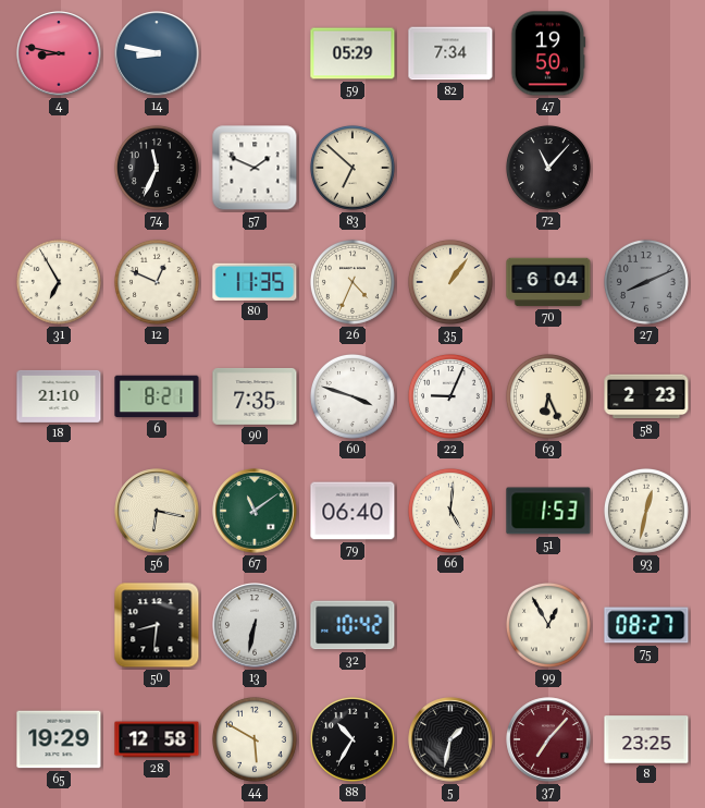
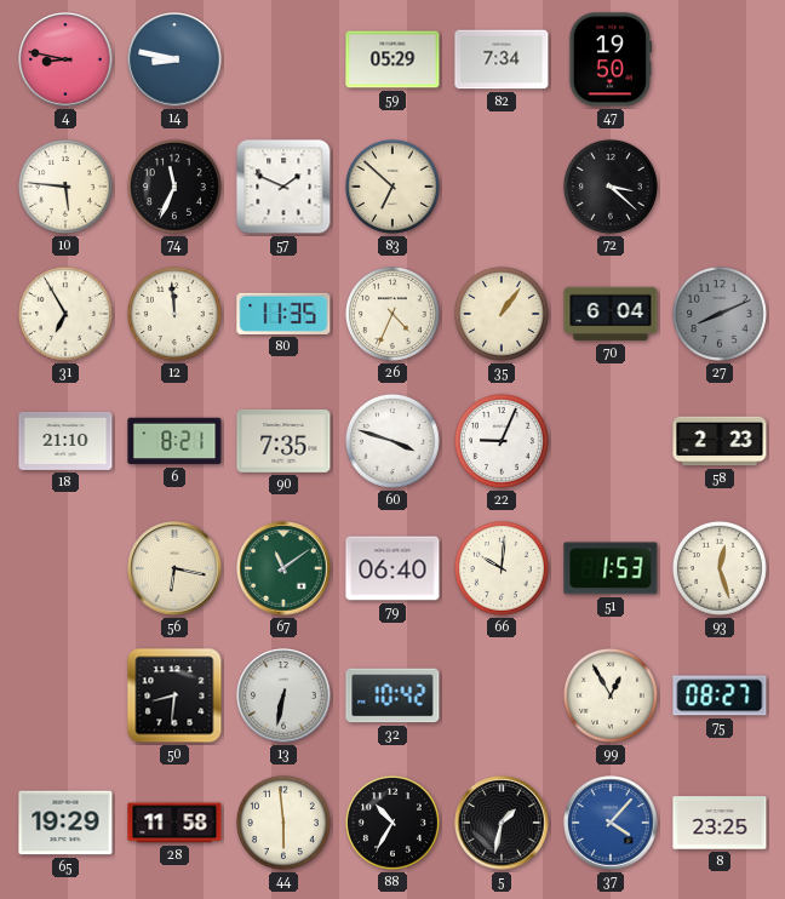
10: none -> 5:46
72: 11:07 -> 3:22
12: 12:49 -> 11:59
63: 6:26 -> none
66: 5:01 -> 10:01
93: 12:32 -> 12:27
28: 12:58 -> 11:58
44: 5:50 -> 5:59
37: 7:07 -> 4:07
37 dial: burgundy -> blue
